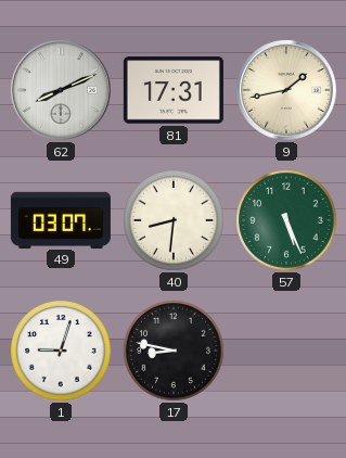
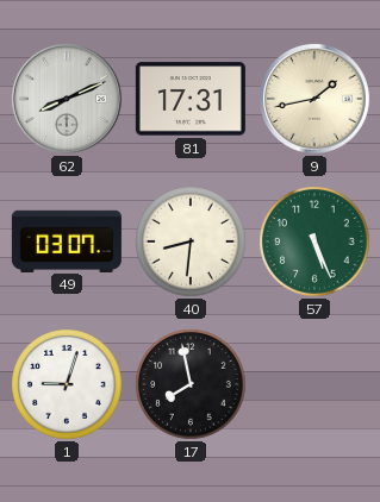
17: 8:47 -> 7:58
